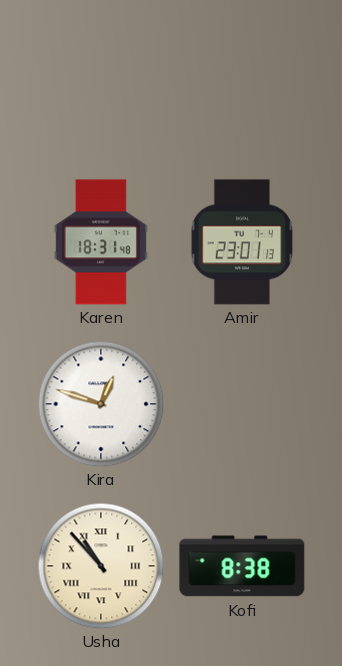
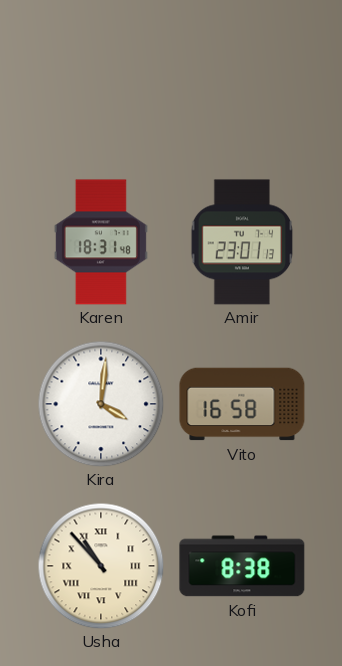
Kira: 12:48 -> 4:01
Vito: none -> 16:58
